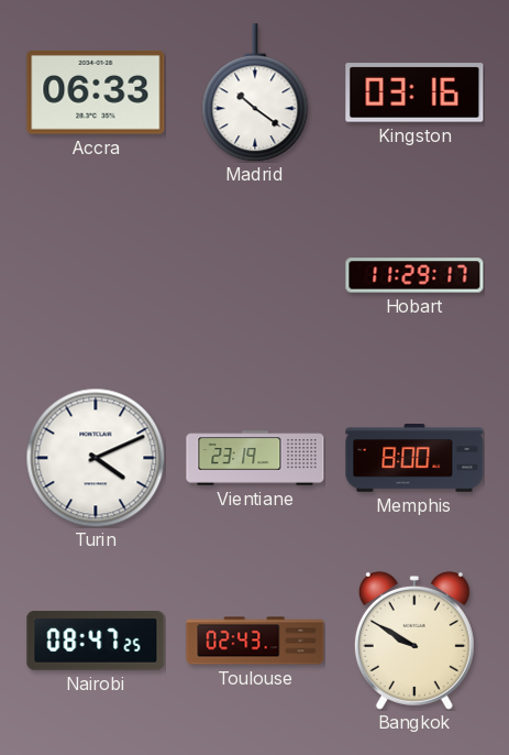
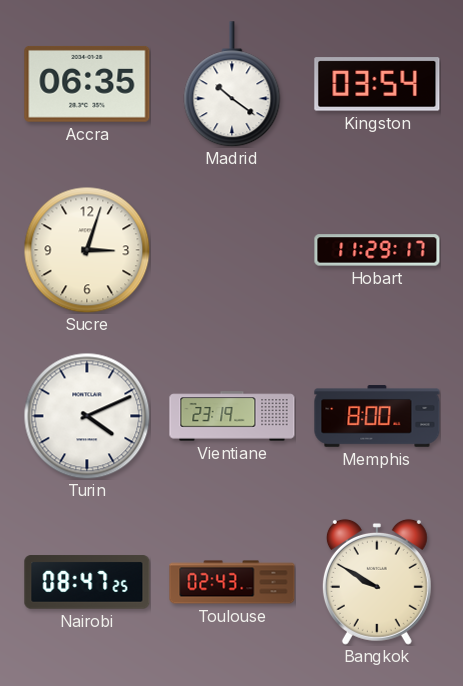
Accra: 06:33 -> 06:35
Kingston: 03:16 -> 03:54
Sucre: none -> 3:03
